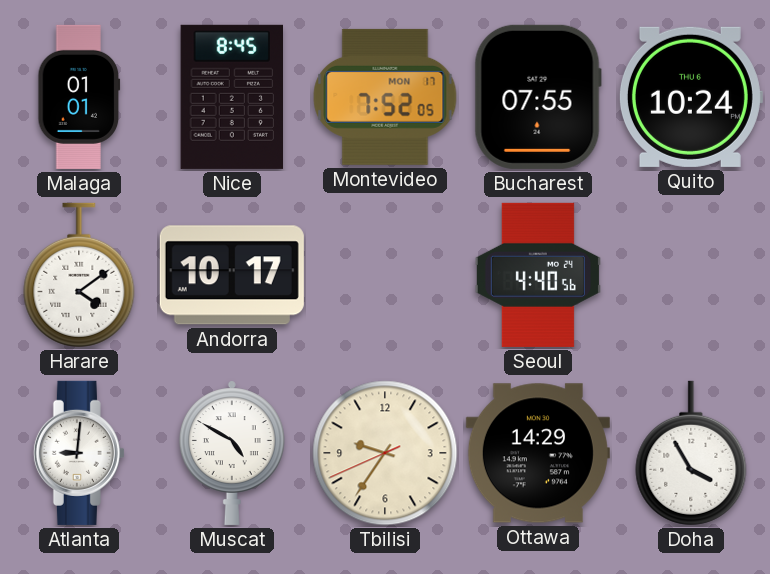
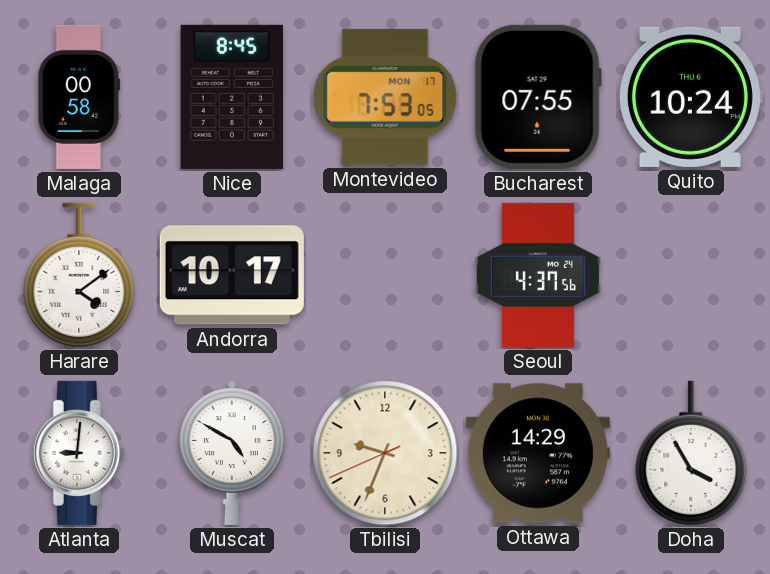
Malaga: 01:01 -> 00:58
Montevideo: 7:52 -> 7:53
Seoul: 4:40 -> 4:37
Tbilisi: 9:35 -> 9:33
